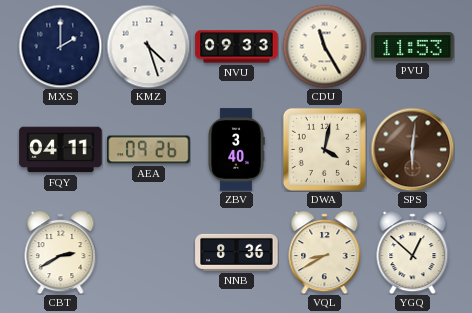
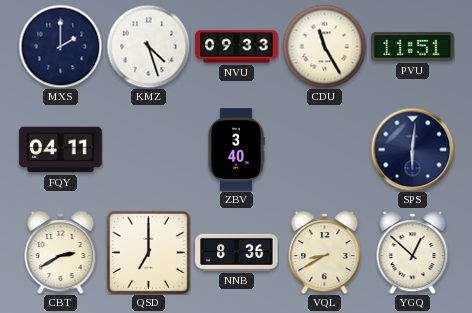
PVU: 11:53 -> 11:51
AEA: 09:26 -> none
DWA: 4:02 -> none
SPS dial: brown -> navy
QSD: none -> 7:00
